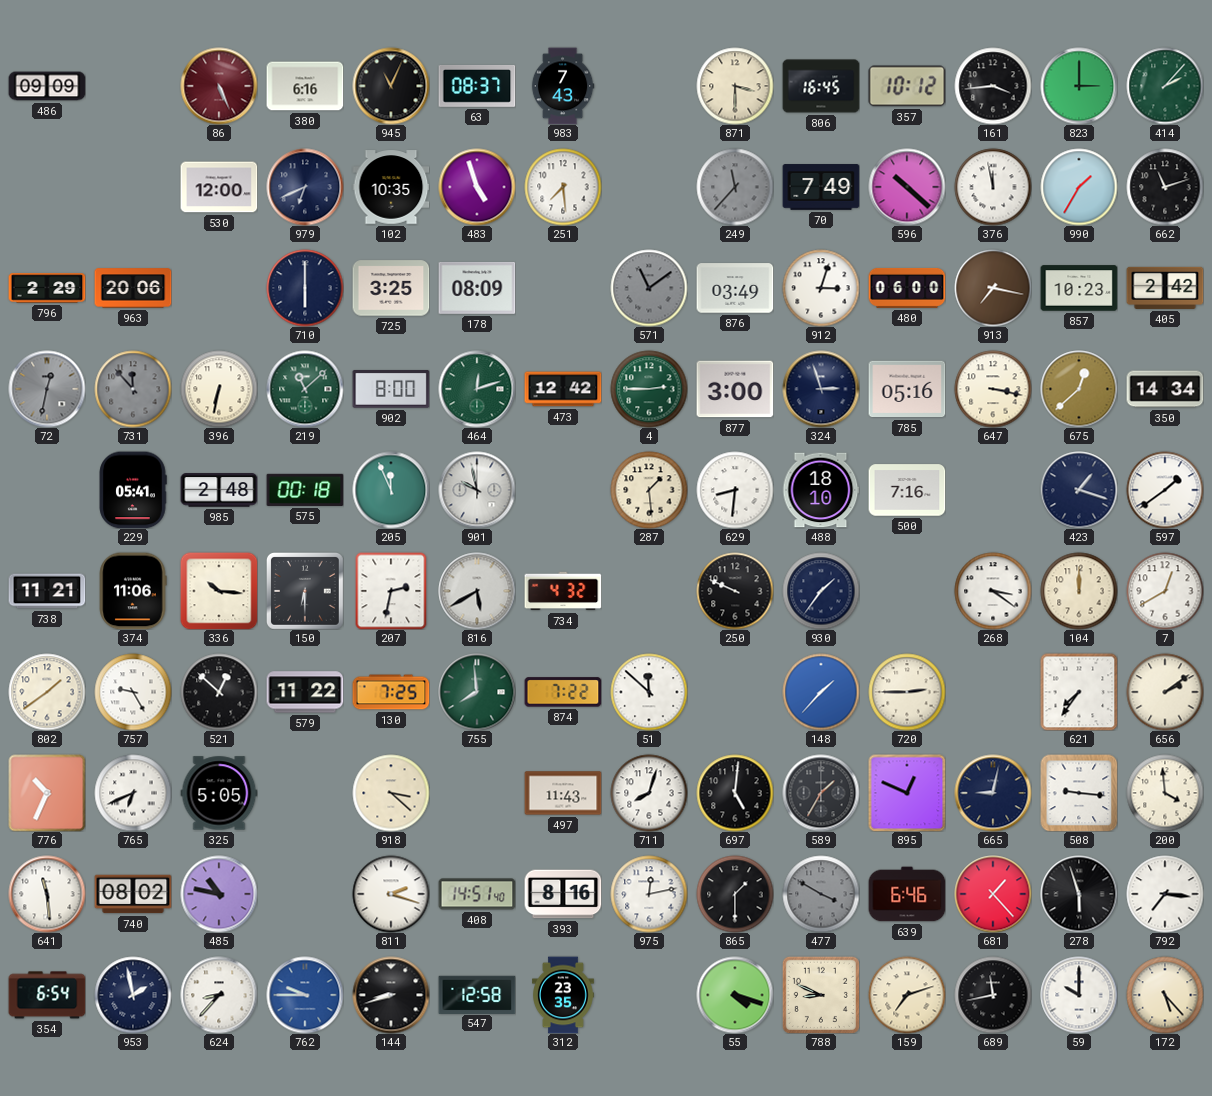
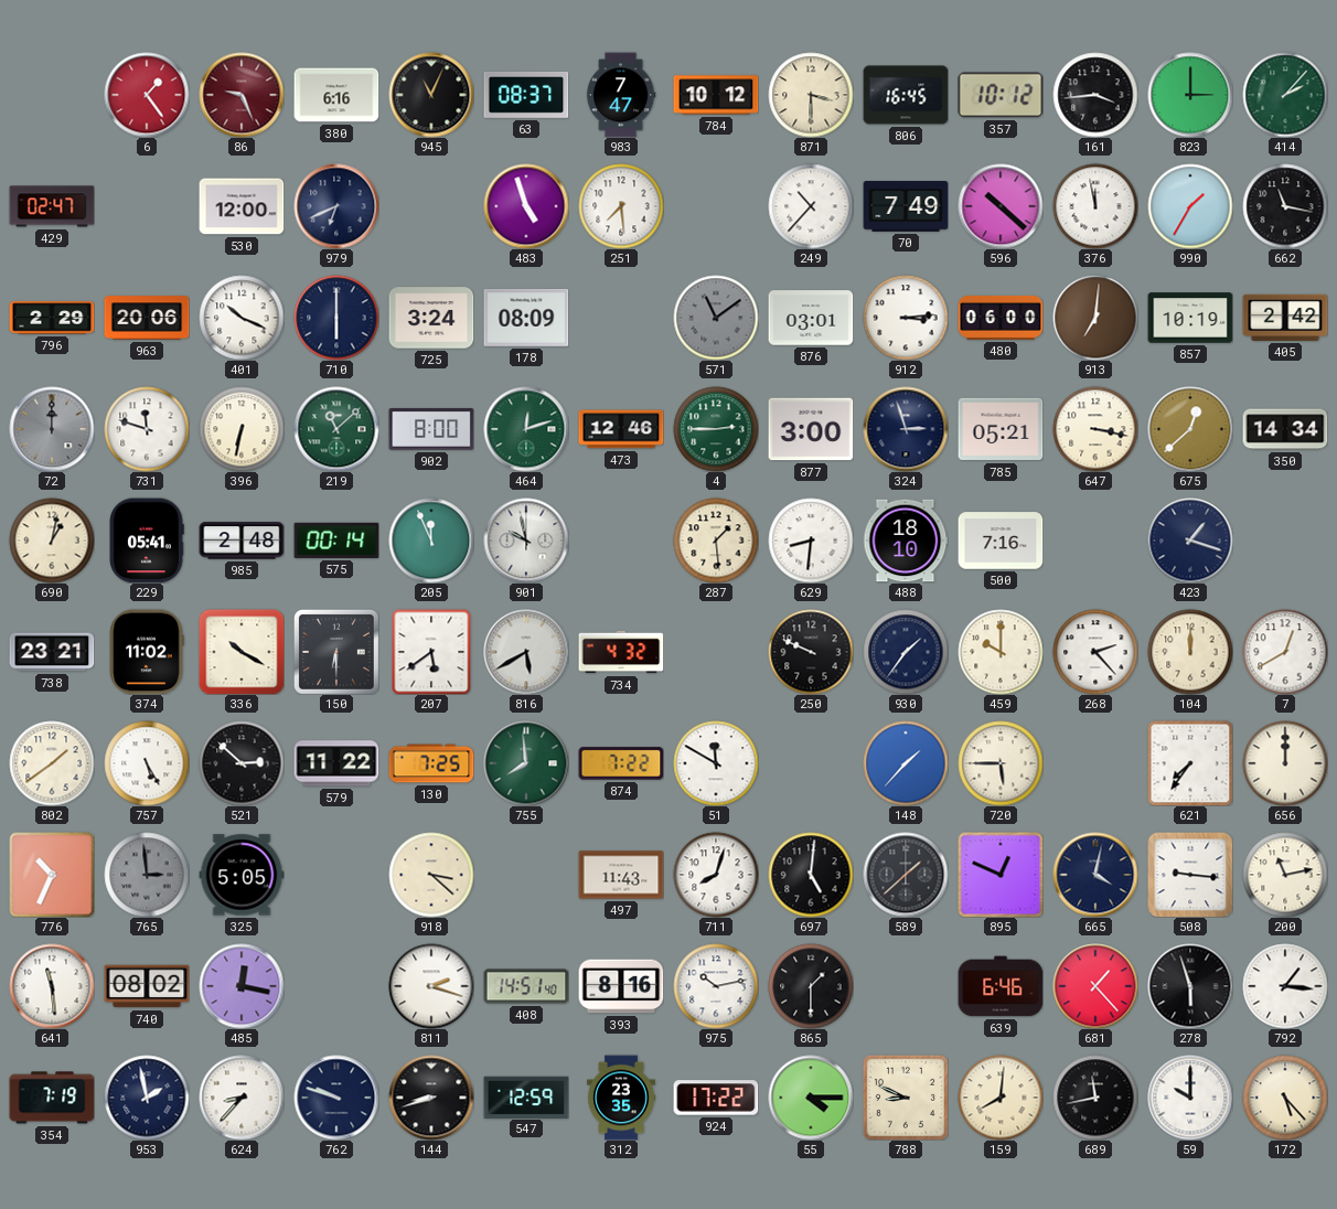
486: 09:09 -> none
6: none -> 1:24
86: 5:26 -> 9:26
983: 7:43 -> 7:47
784: none -> 10:12
429: none -> 02:47
102: 10:35 -> none
249: 11:37 -> 10:37
249 dial: grey -> white
662: 11:12 -> 11:17
401: none -> 10:19
725: 3:25 -> 3:24
876: 03:49 -> 03:01
912: 3:03 -> 3:14
913: 7:17 -> 7:01
857: 10:23 -> 10:19
72: 12:32 -> 12:00
731: 11:53 -> 11:48
731 dial: grey -> white
473: 12:42 -> 12:46
785: 05:16 -> 05:21
690: none -> 1:02
575: 00:18 -> 00:14
597: 1:39 -> none
738: 11:21 -> 23:21
374: 11:06 -> 11:02
336: 10:16 -> 10:20
207: 2:32 -> 5:39
459: none -> 10:00
268: 3:21 -> 2:23
757: 9:25 -> 5:25
521: 12:52 -> 2:52
51: 11:52 -> 11:50
720: 2:45 -> 5:45
656: 2:09 -> 12:00
765: 6:41 -> 2:59
765 dial: white -> grey
589: 1:35 -> 1:38
665: 9:02 -> 4:02
200: 3:59 -> 11:13
485: 10:47 -> 12:17
975: 12:13 -> 10:13
477: 3:50 -> none
792: 7:16 -> 1:16
354: 6:54 -> 7:19
762: 9:45 -> 9:48
762 dial: blue -> navy
547: 12:58 -> 12:59
924: none -> 17:22
55: 4:18 -> 4:15
159: 7:12 -> 8:01
